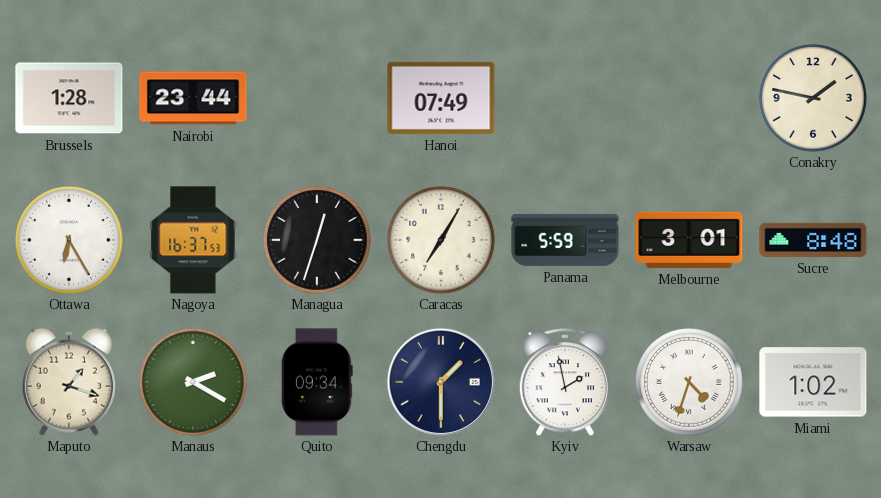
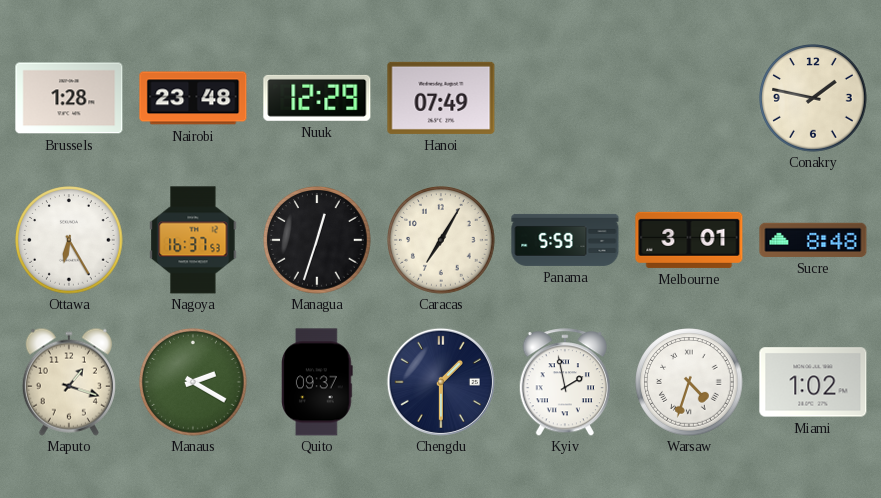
Nairobi: 23:44 -> 23:48
Nuuk: none -> 12:29
Quito: 09:34 -> 09:37
